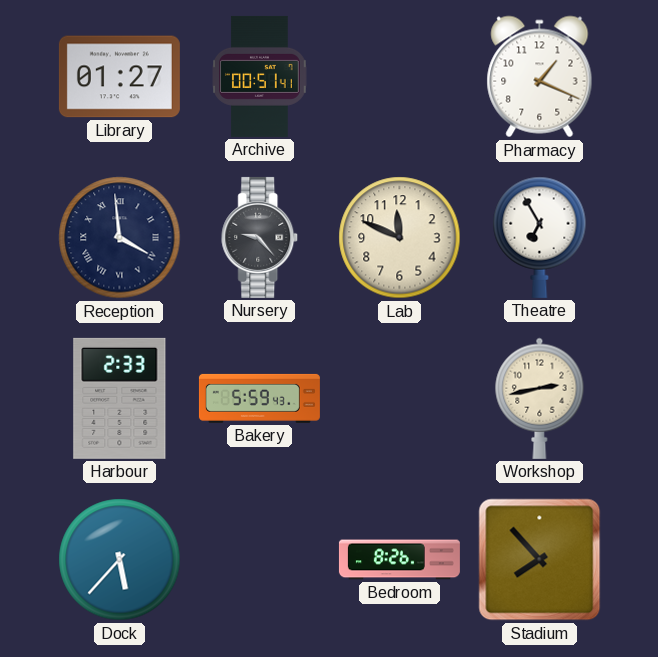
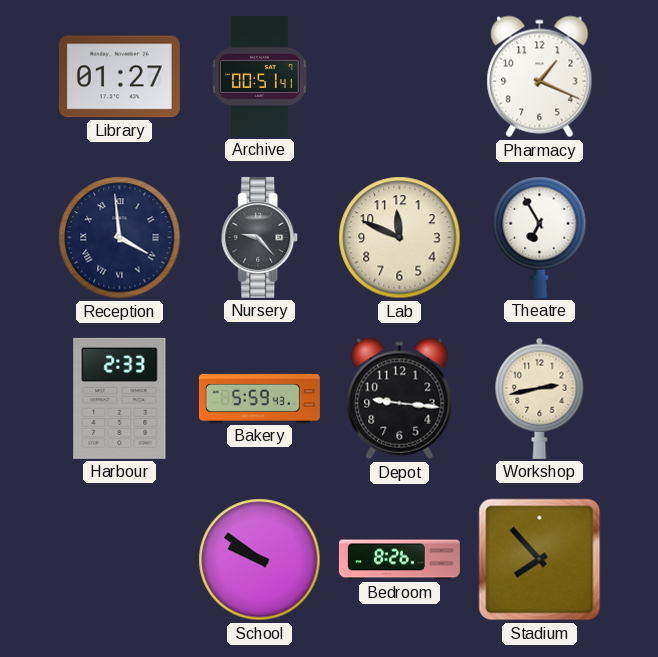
Depot: none -> 9:16
Dock: 5:37 -> none
School: none -> 9:51
